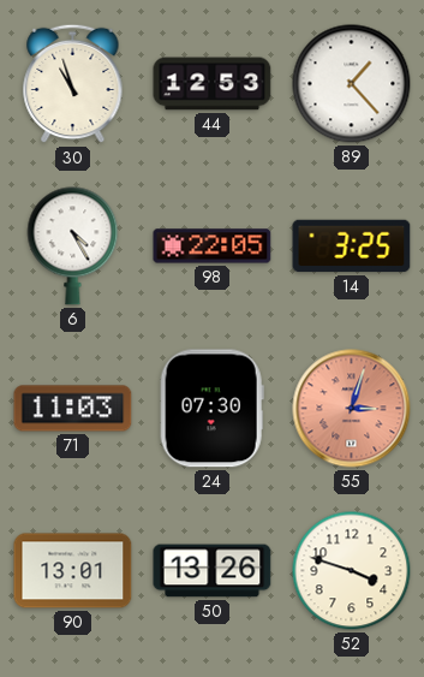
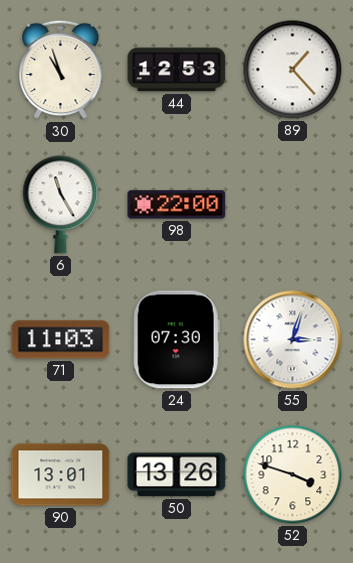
6: 4:25 -> 11:25
98: 22:05 -> 22:00
14: 3:25 -> none
55 dial: salmon -> white
